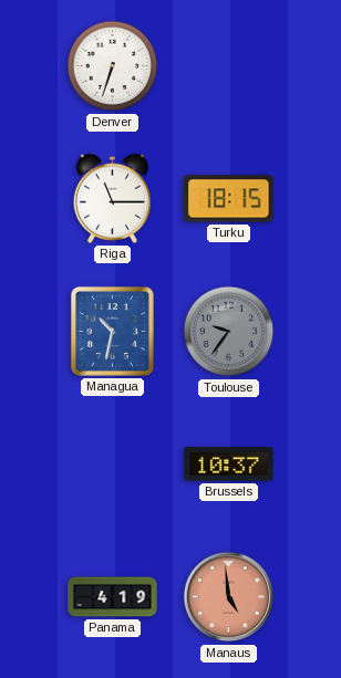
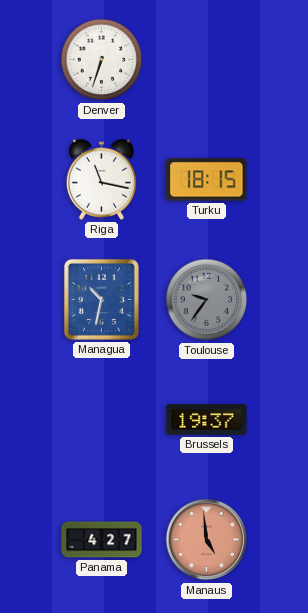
Riga: 11:15 -> 11:17
Brussels: 10:37 -> 19:37
Panama: 4:19 -> 4:27
